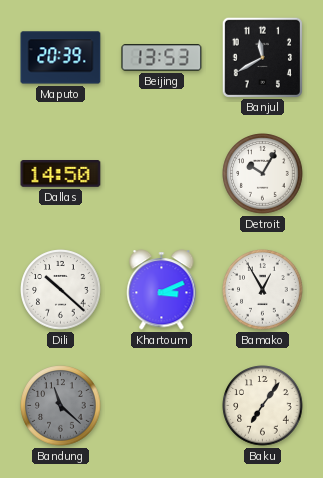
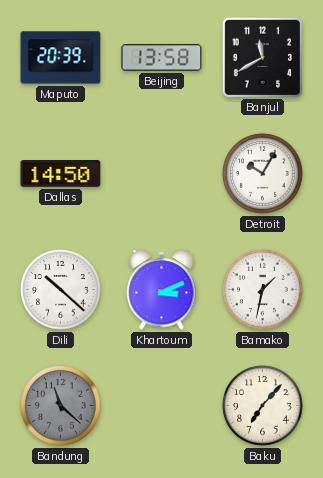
Beijing: 13:53 -> 13:58
Bamako: 12:55 -> 1:32
Baku: 7:06 -> 7:07
